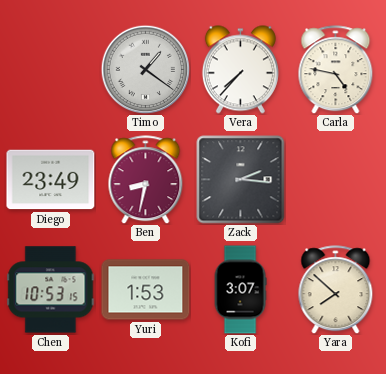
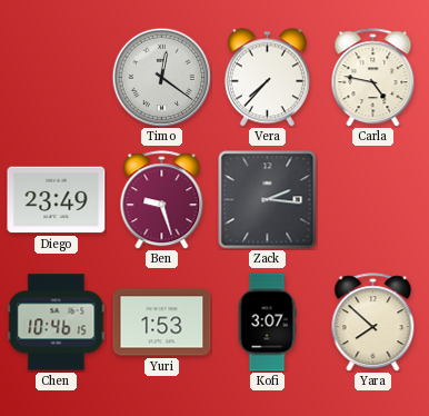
Timo: 1:21 -> 12:21
Ben: 8:32 -> 9:27
Chen: 10:53 -> 10:46
